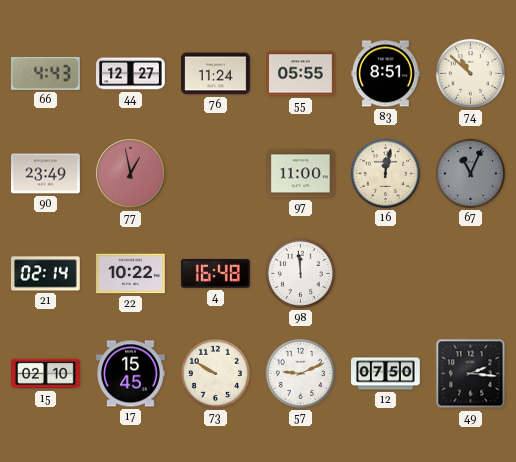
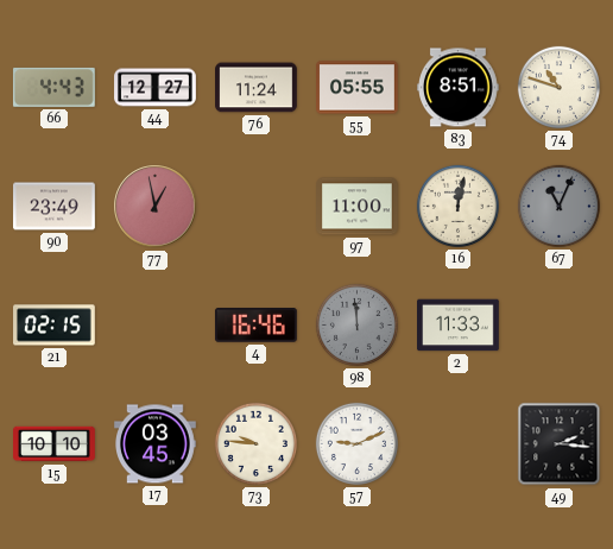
74: 10:52 -> 10:48
21: 02:14 -> 02:15
22: 10:22 -> none
4: 16:48 -> 16:46
98 dial: white -> grey
2: none -> 11:33
15: 02:10 -> 10:10
17: 15:45 -> 03:45
73: 9:50 -> 9:46
12: 07:50 -> none
